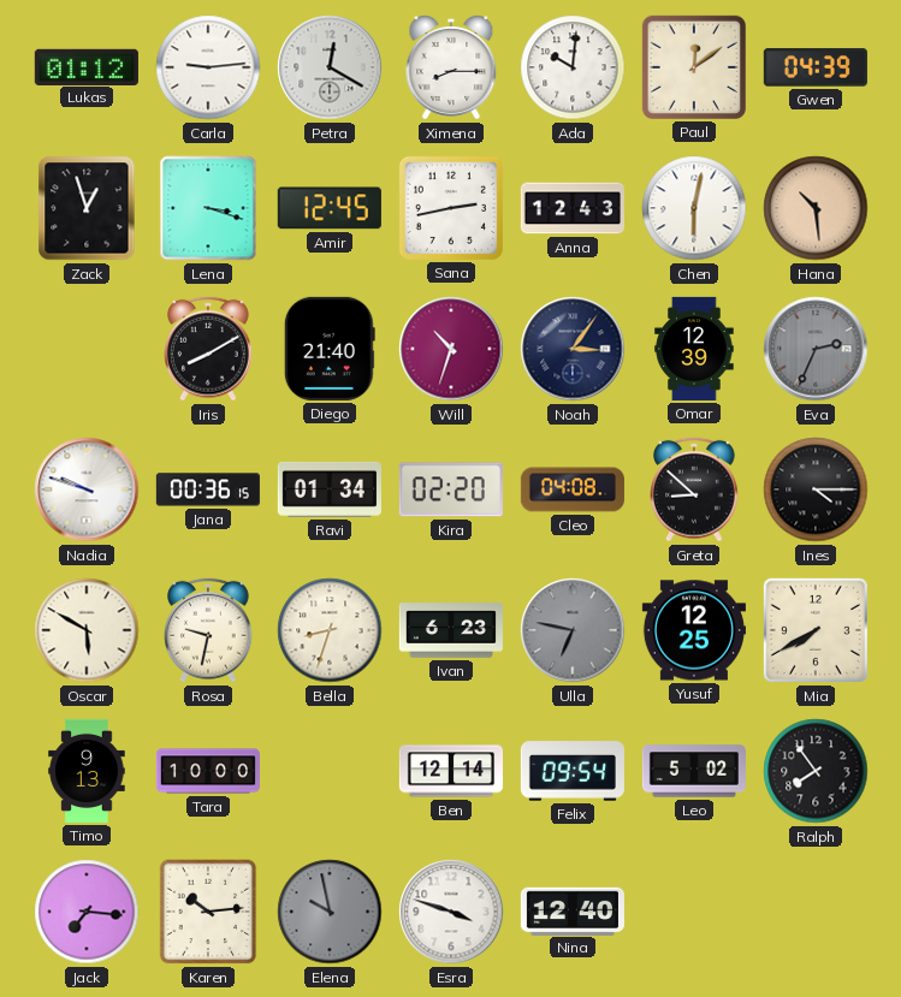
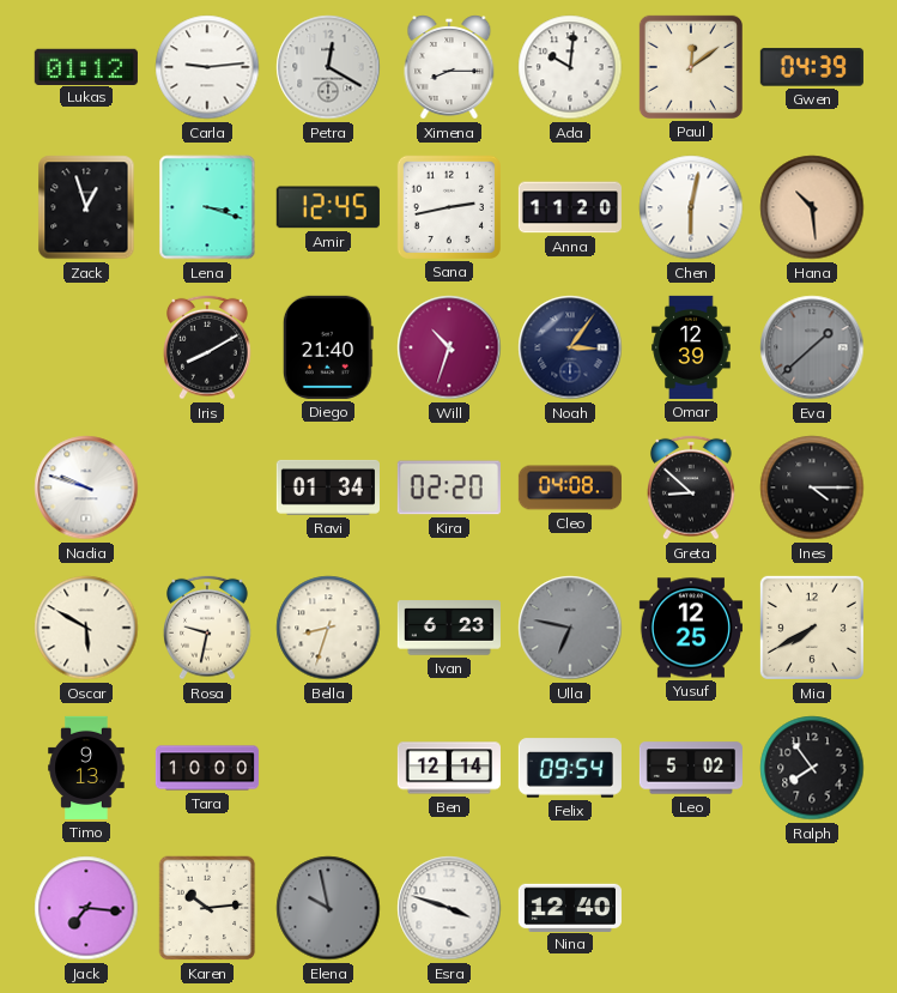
Anna: 12:43 -> 11:20
Eva: 2:34 -> 1:38
Jana: 00:36 -> none
